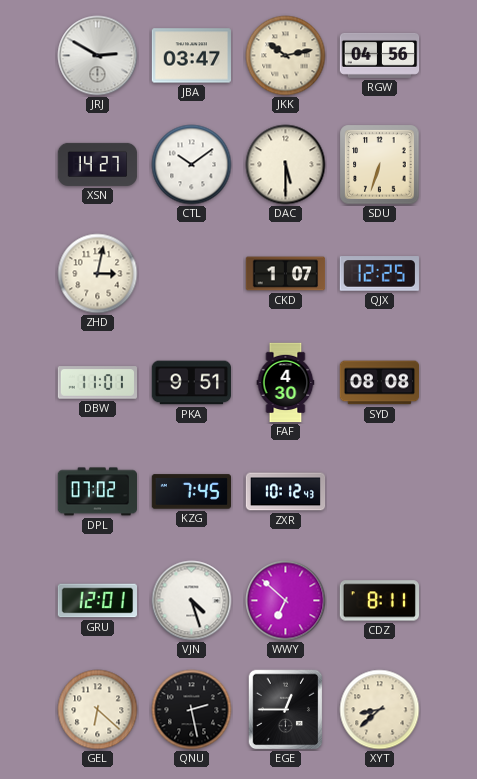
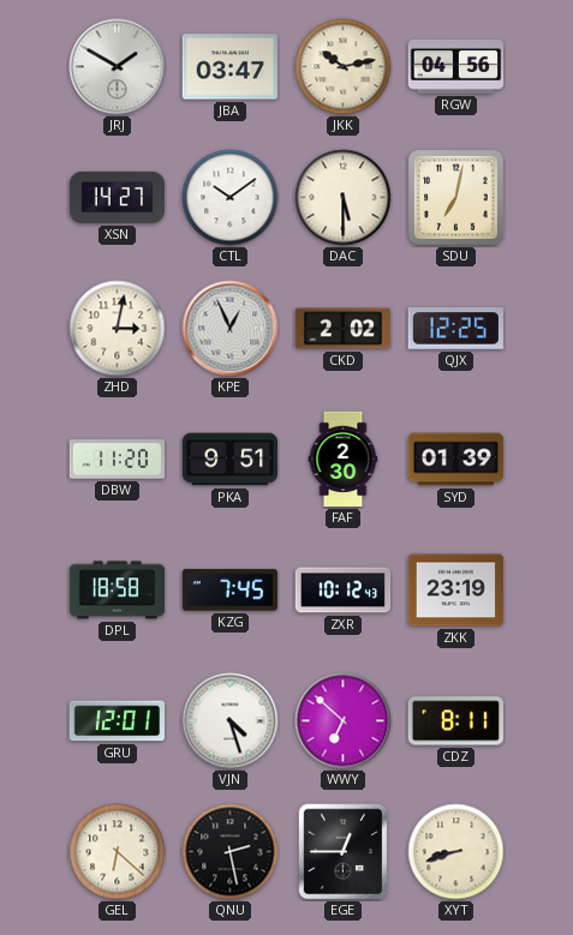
JRJ: 2:50 -> 1:50
SDU: 6:33 -> 7:02
KPE: none -> 12:56
CKD: 1:07 -> 2:02
DBW: 11:01 -> 11:20
FAF: 4:30 -> 2:30
SYD: 08:08 -> 01:39
DPL: 07:02 -> 18:58
ZKK: none -> 23:19
XYT: 8:38 -> 8:42
